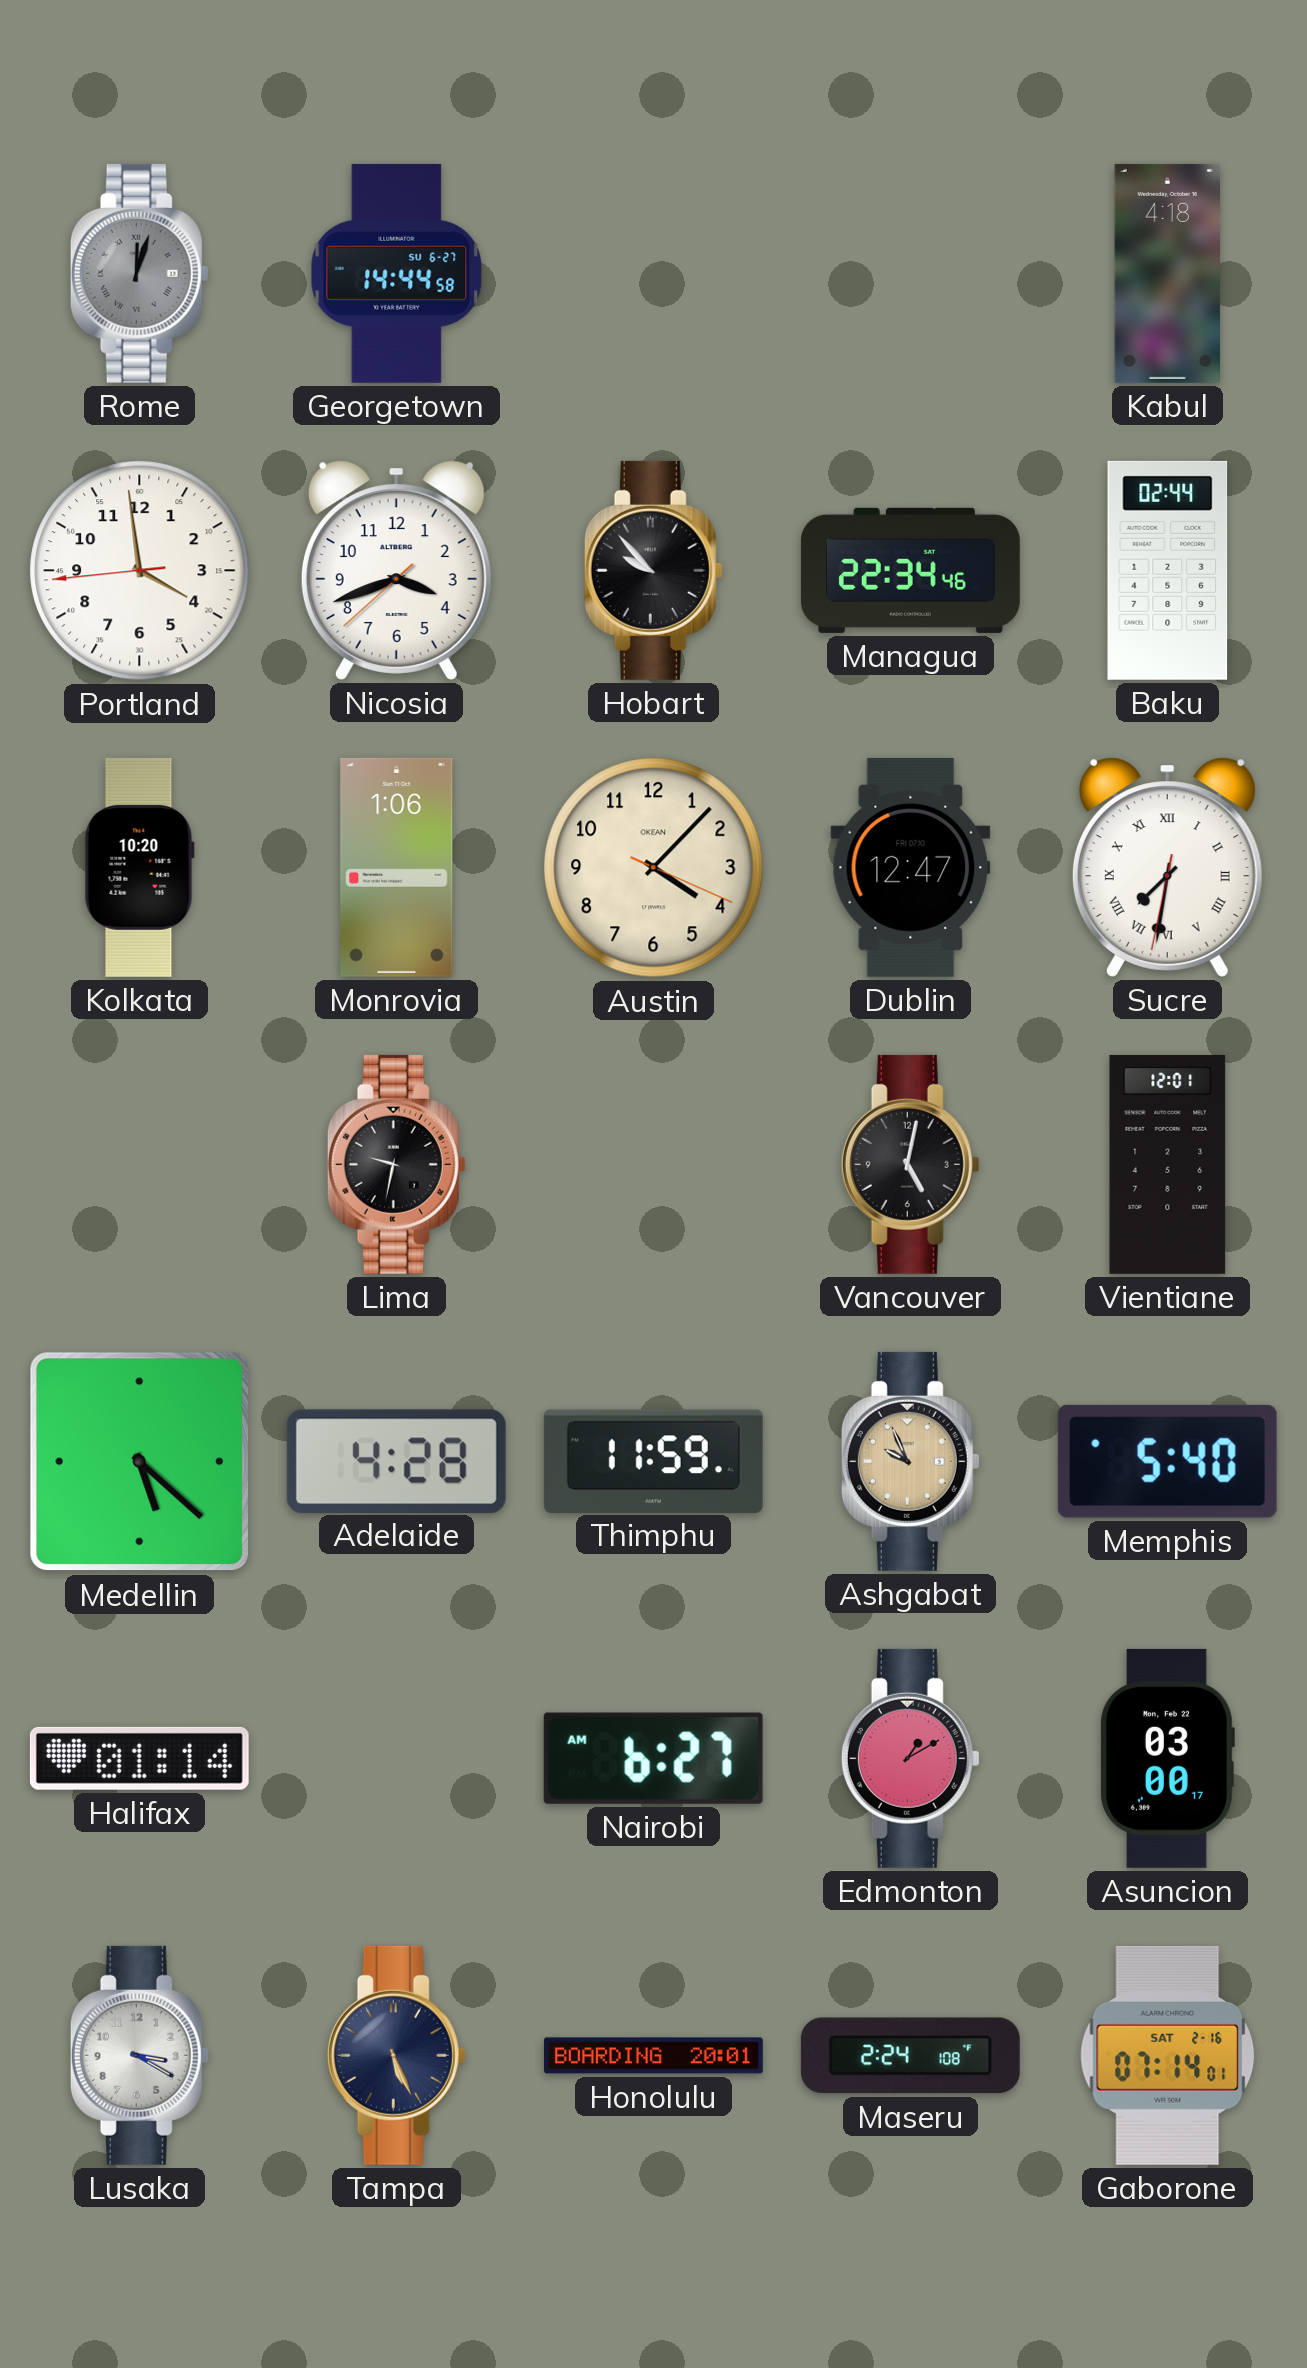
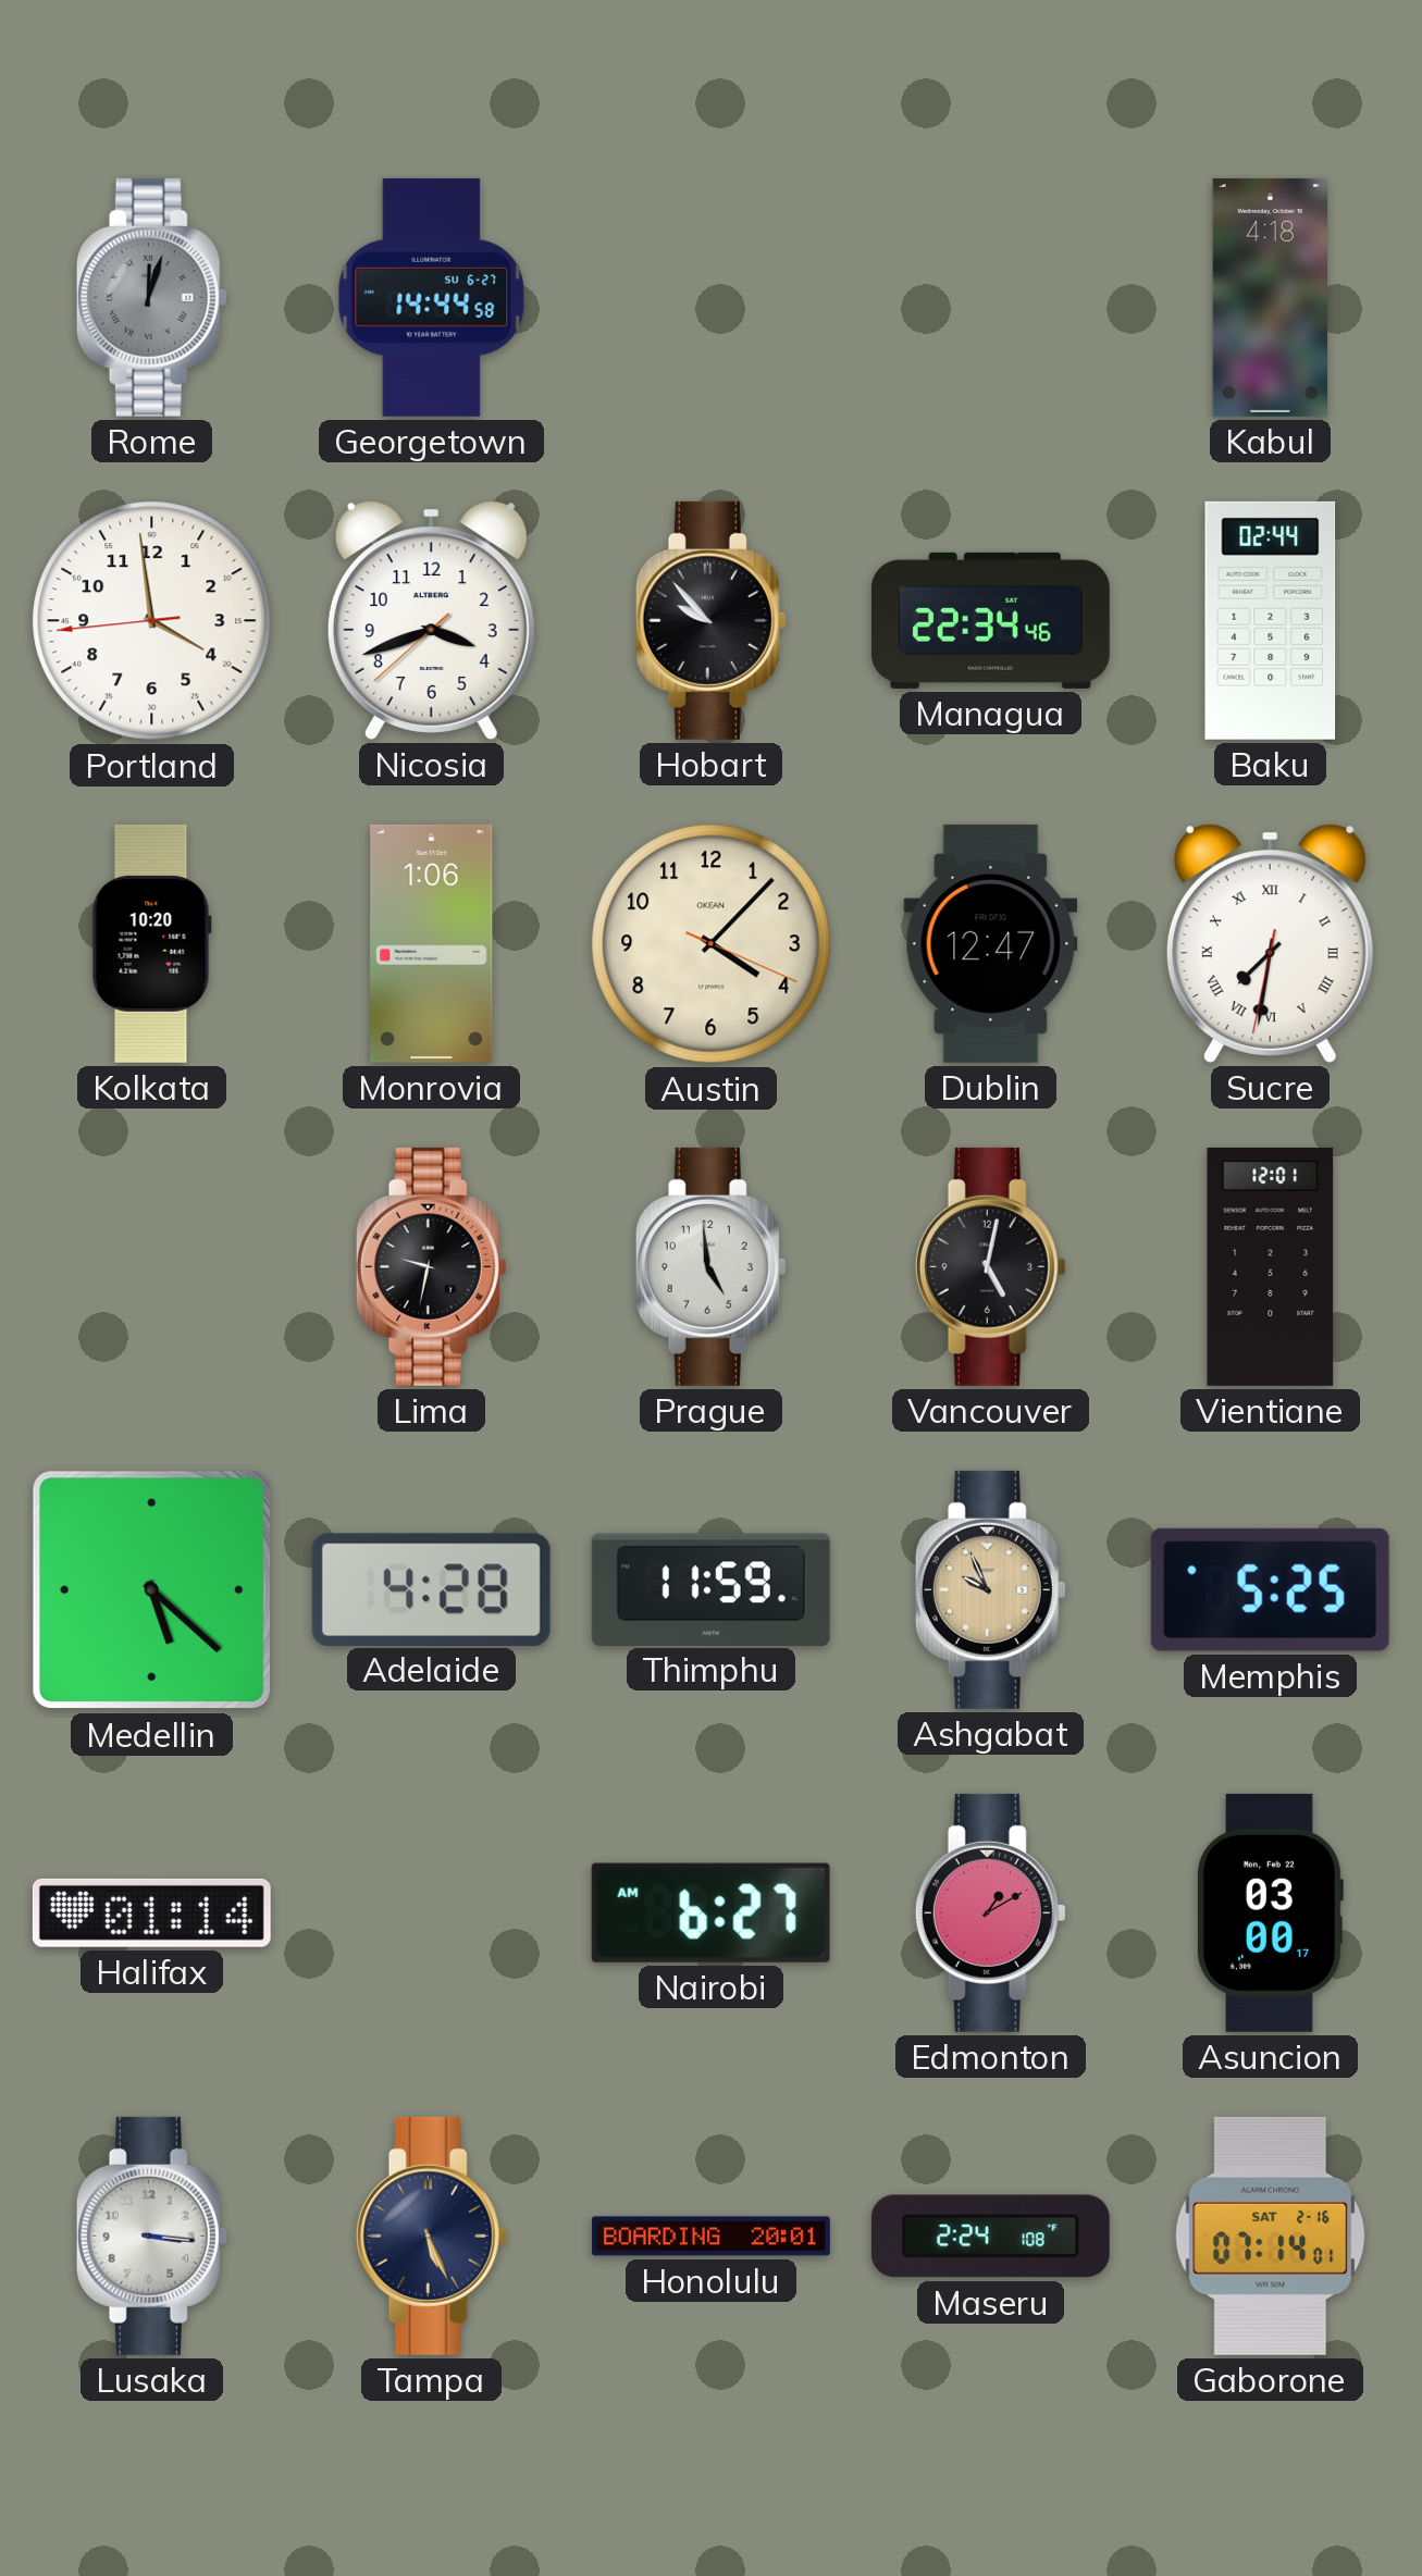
Prague: none -> 4:59
Memphis: 5:40 -> 5:25
Lusaka: 3:20 -> 3:16
